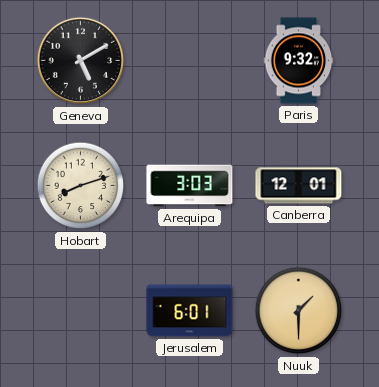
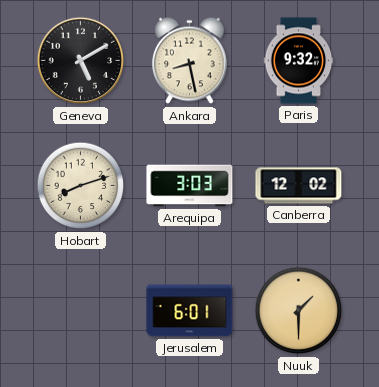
Ankara: none -> 8:28
Canberra: 12:01 -> 12:02
